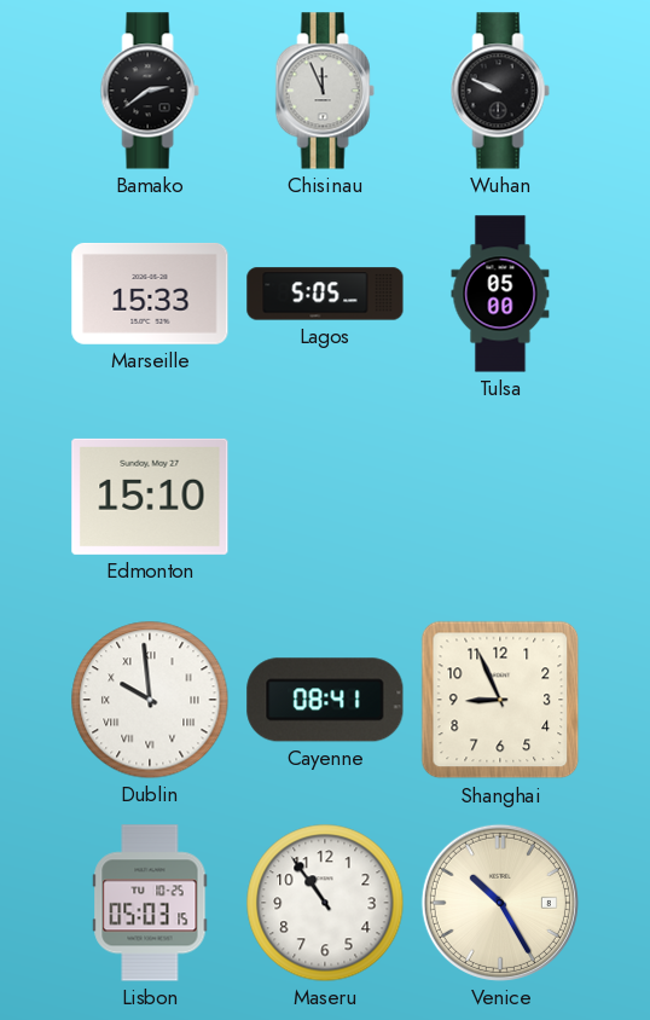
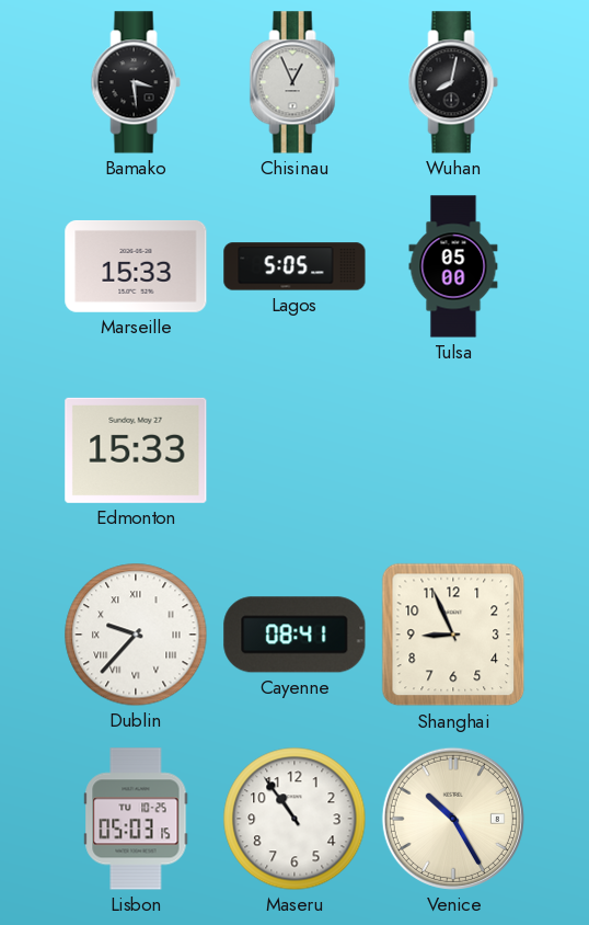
Bamako: 2:39 -> 3:29
Chisinau: 11:56 -> 12:56
Wuhan: 9:49 -> 8:02
Edmonton: 15:10 -> 15:33
Dublin: 9:59 -> 9:37
